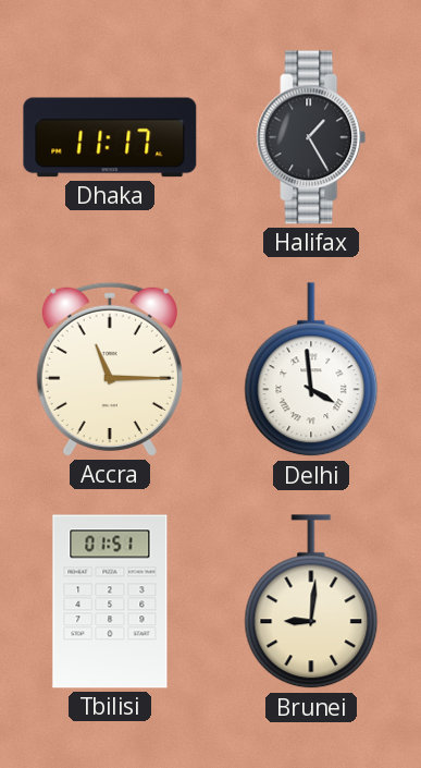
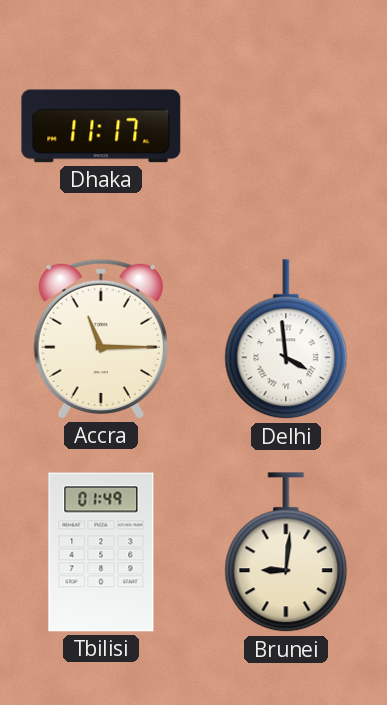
Halifax: 1:25 -> none
Tbilisi: 01:51 -> 01:49
